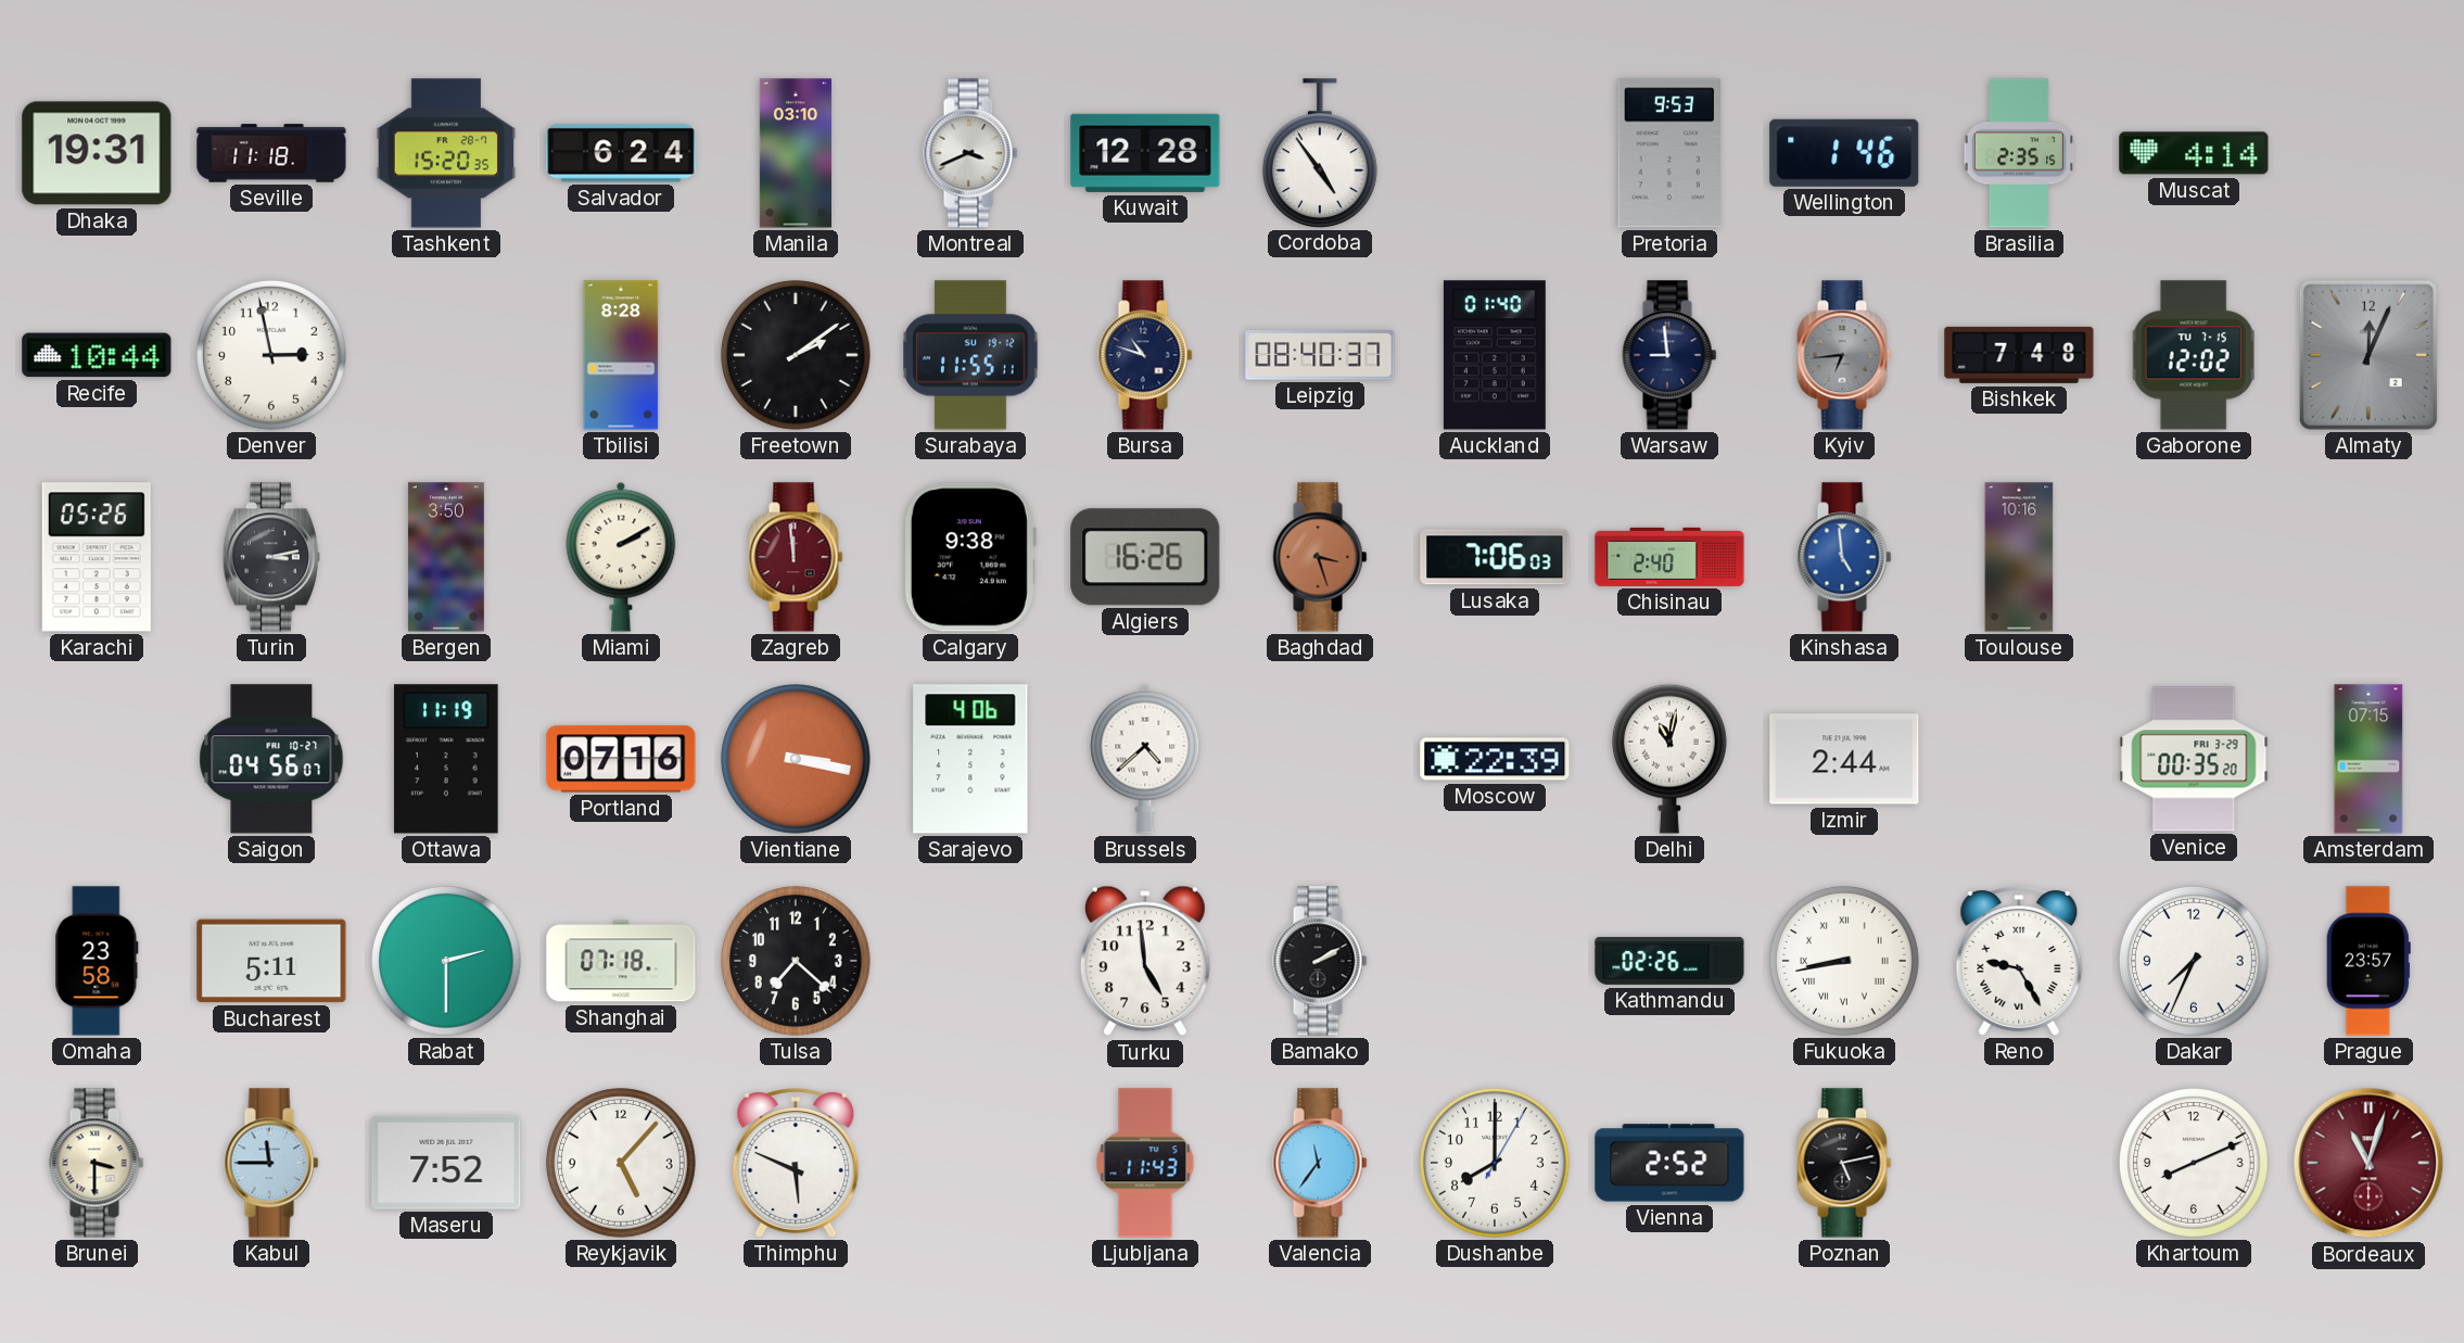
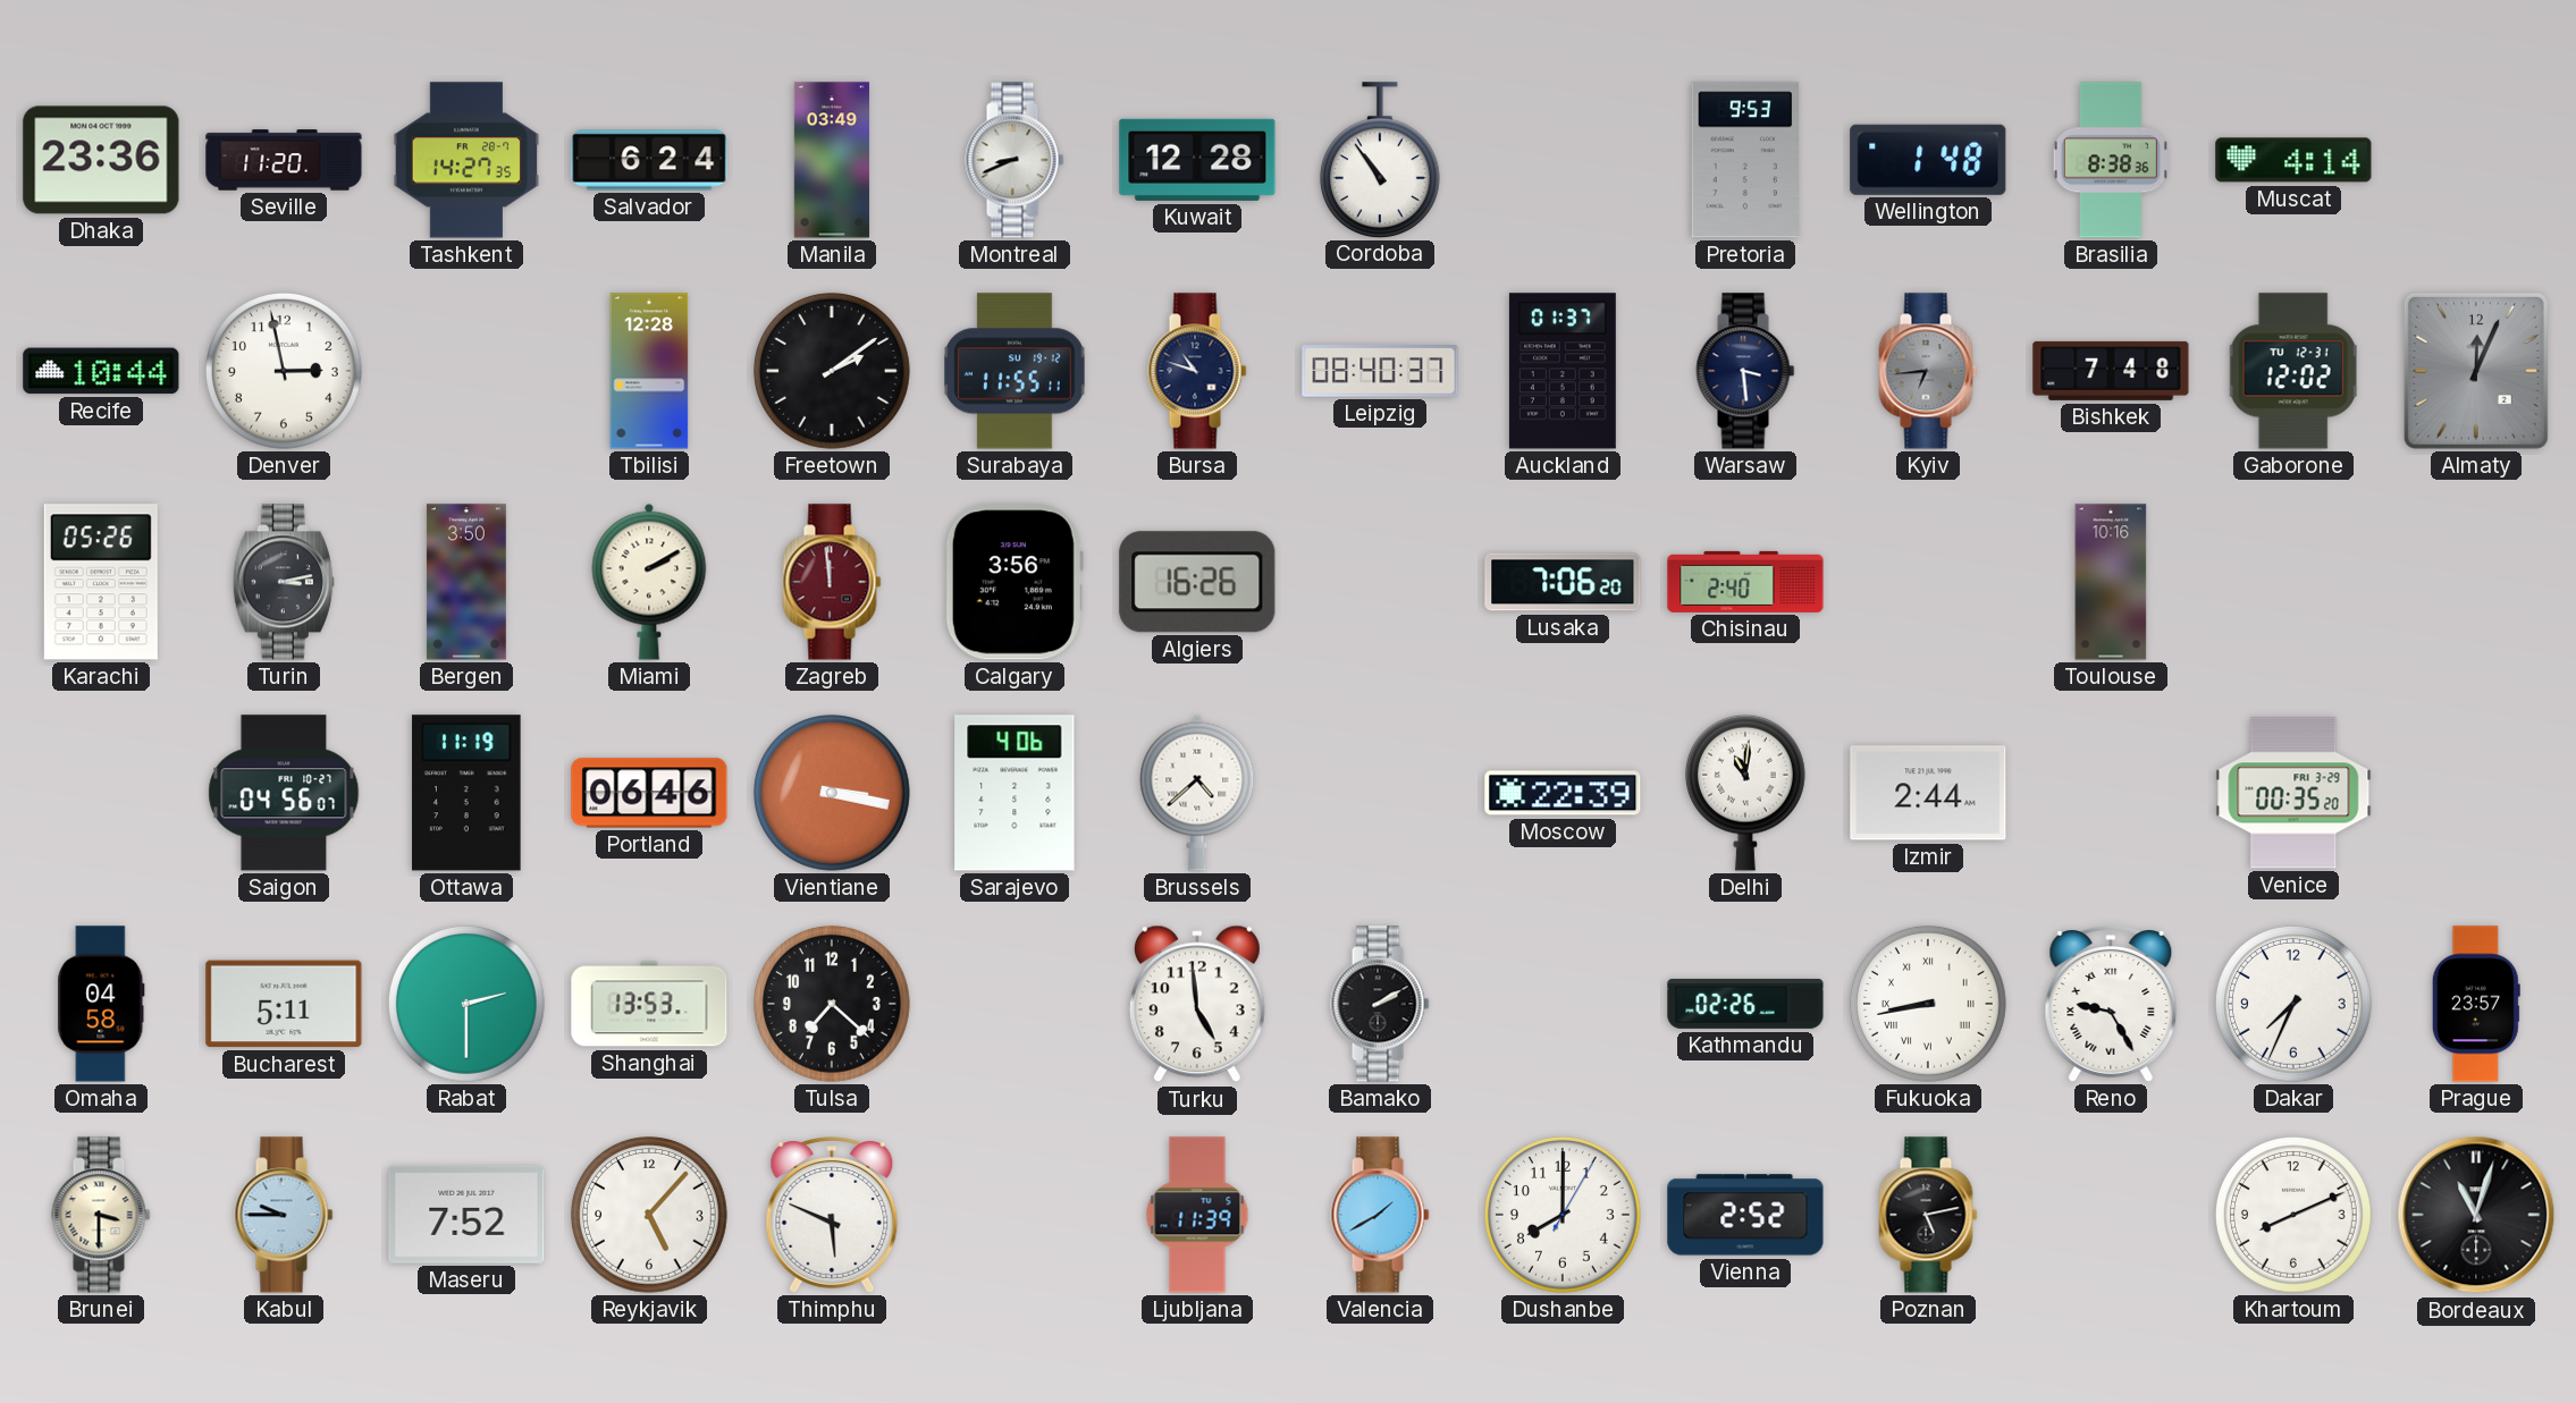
Dhaka: 19:31 -> 23:36
Seville: 11:18 -> 11:20
Tashkent: 15:20 -> 14:27
Manila: 03:10 -> 03:49
Montreal: 3:41 -> 8:41
Cordoba: 4:54 -> 10:54
Wellington: 1:46 -> 1:48
Brasilia: 2:35 -> 8:38
Tbilisi: 8:28 -> 12:28
Auckland: 01:40 -> 01:37
Warsaw: 8:59 -> 3:29
Gaborone date: TU 7-15 -> TU 12-31
Calgary: 9:38 -> 3:56
Baghdad: 3:27 -> none
Lusaka: 7:06:03 -> 7:06:20
Kinshasa: 4:59 -> none
Portland: 07:16 -> 06:46
Delhi: 11:02 -> 11:01
Amsterdam: 07:15 -> none
Omaha: 23:58 -> 04:58
Shanghai: 07:18 -> 13:53
Kabul: 11:45 -> 9:45
Ljubljana: 11:43 -> 11:39
Valencia: 11:36 -> 1:40
Bordeaux dial: burgundy -> black
